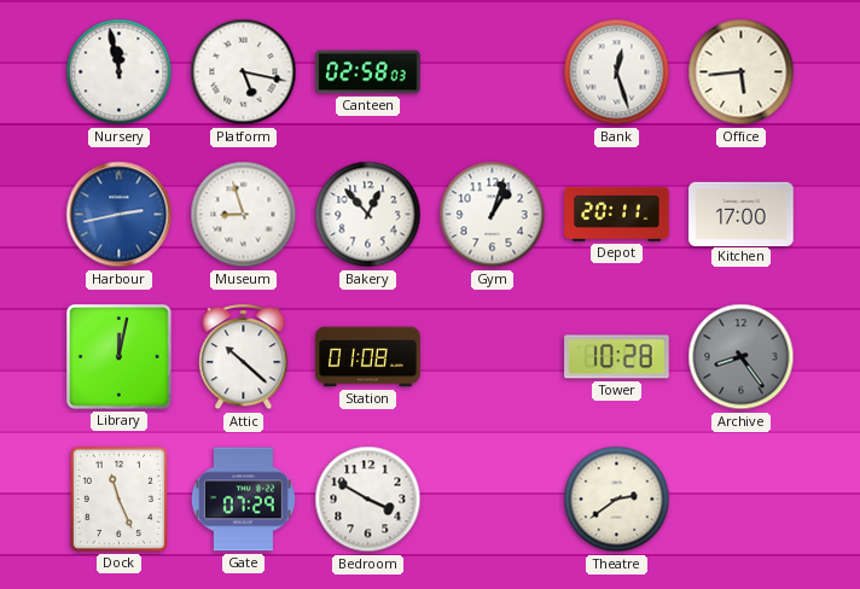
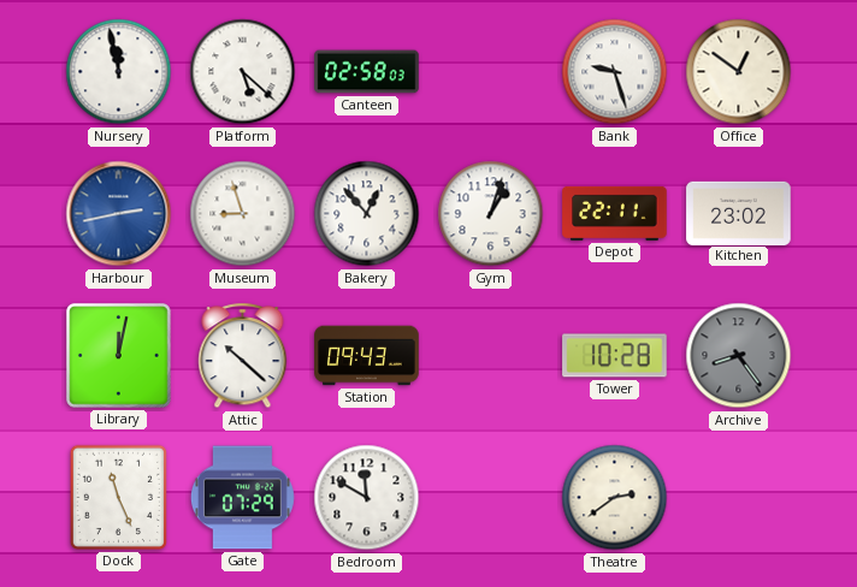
Platform: 5:17 -> 5:22
Bank: 12:27 -> 9:27
Office: 5:44 -> 12:51
Depot: 20:11 -> 22:11
Kitchen: 17:00 -> 23:02
Station: 01:08 -> 09:43
Bedroom: 3:50 -> 11:50
